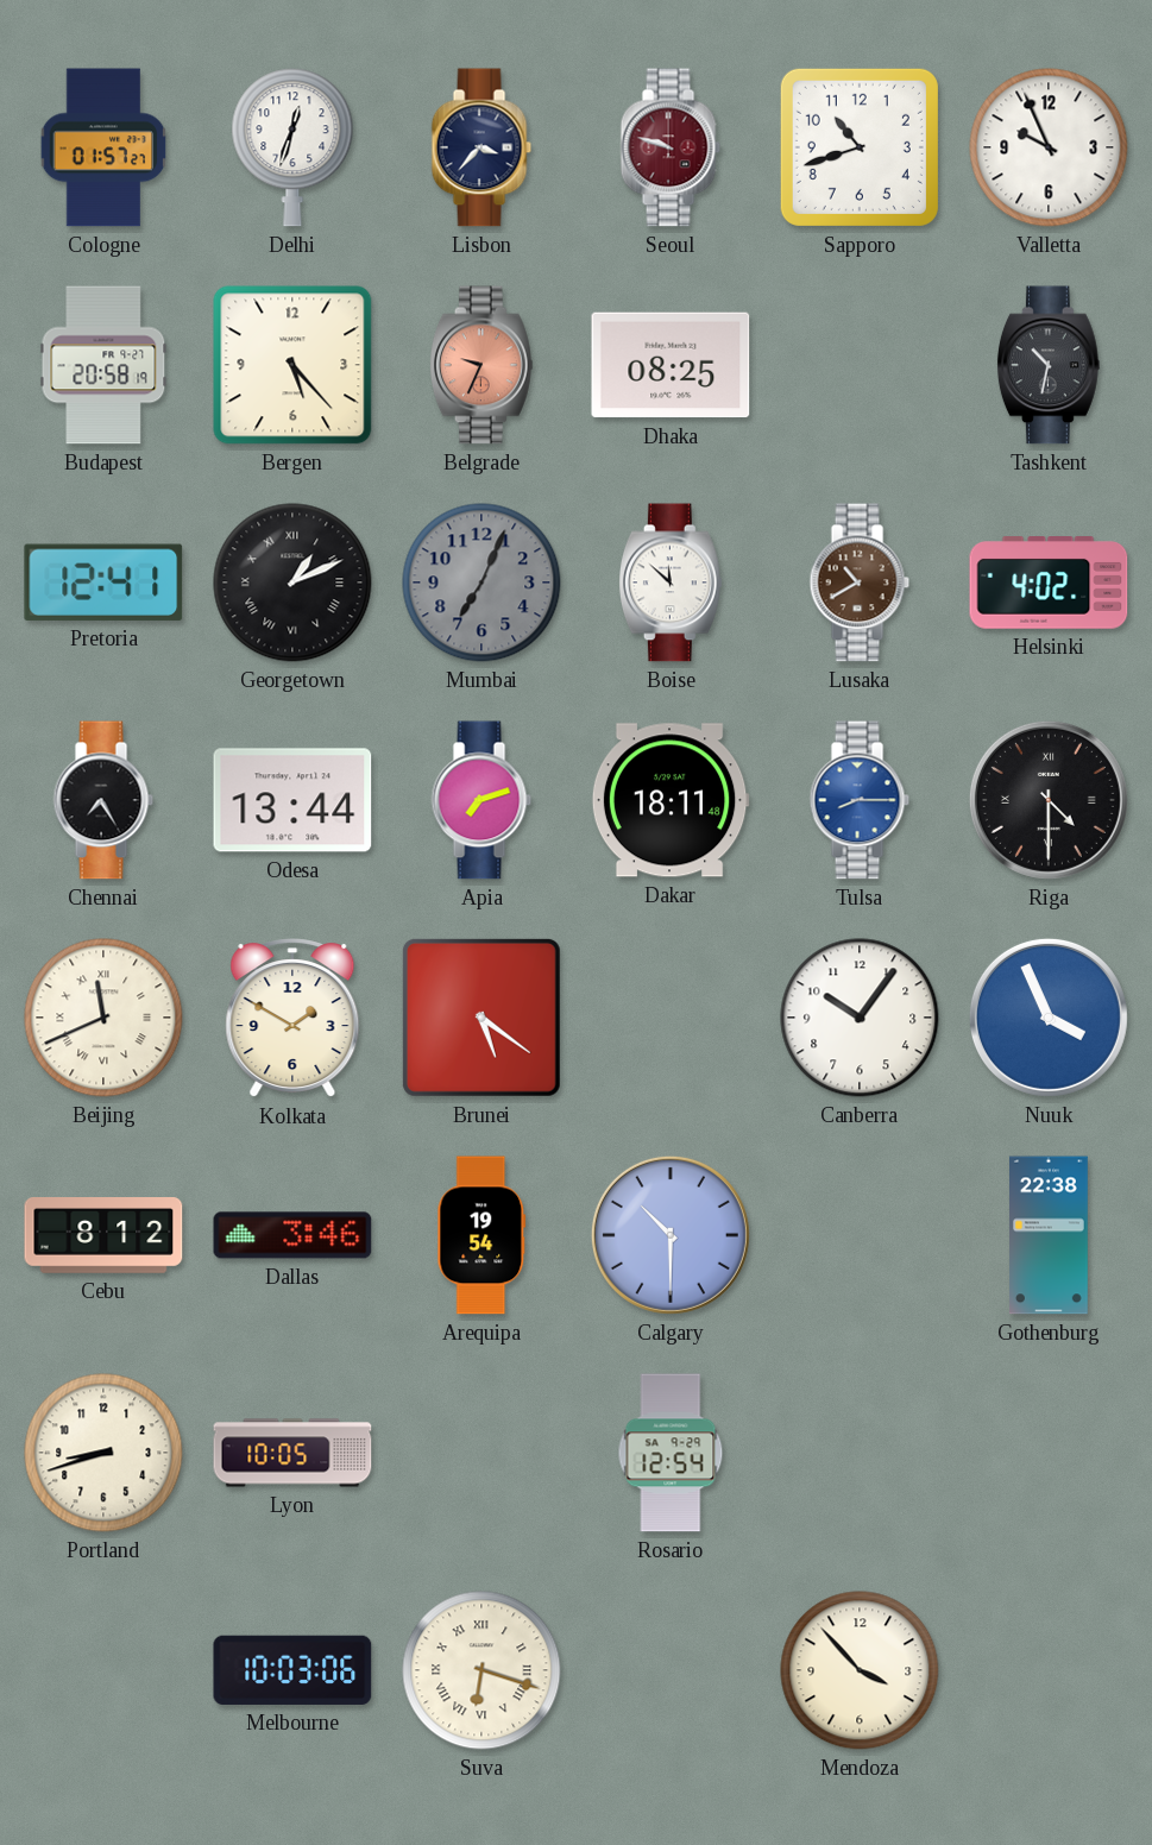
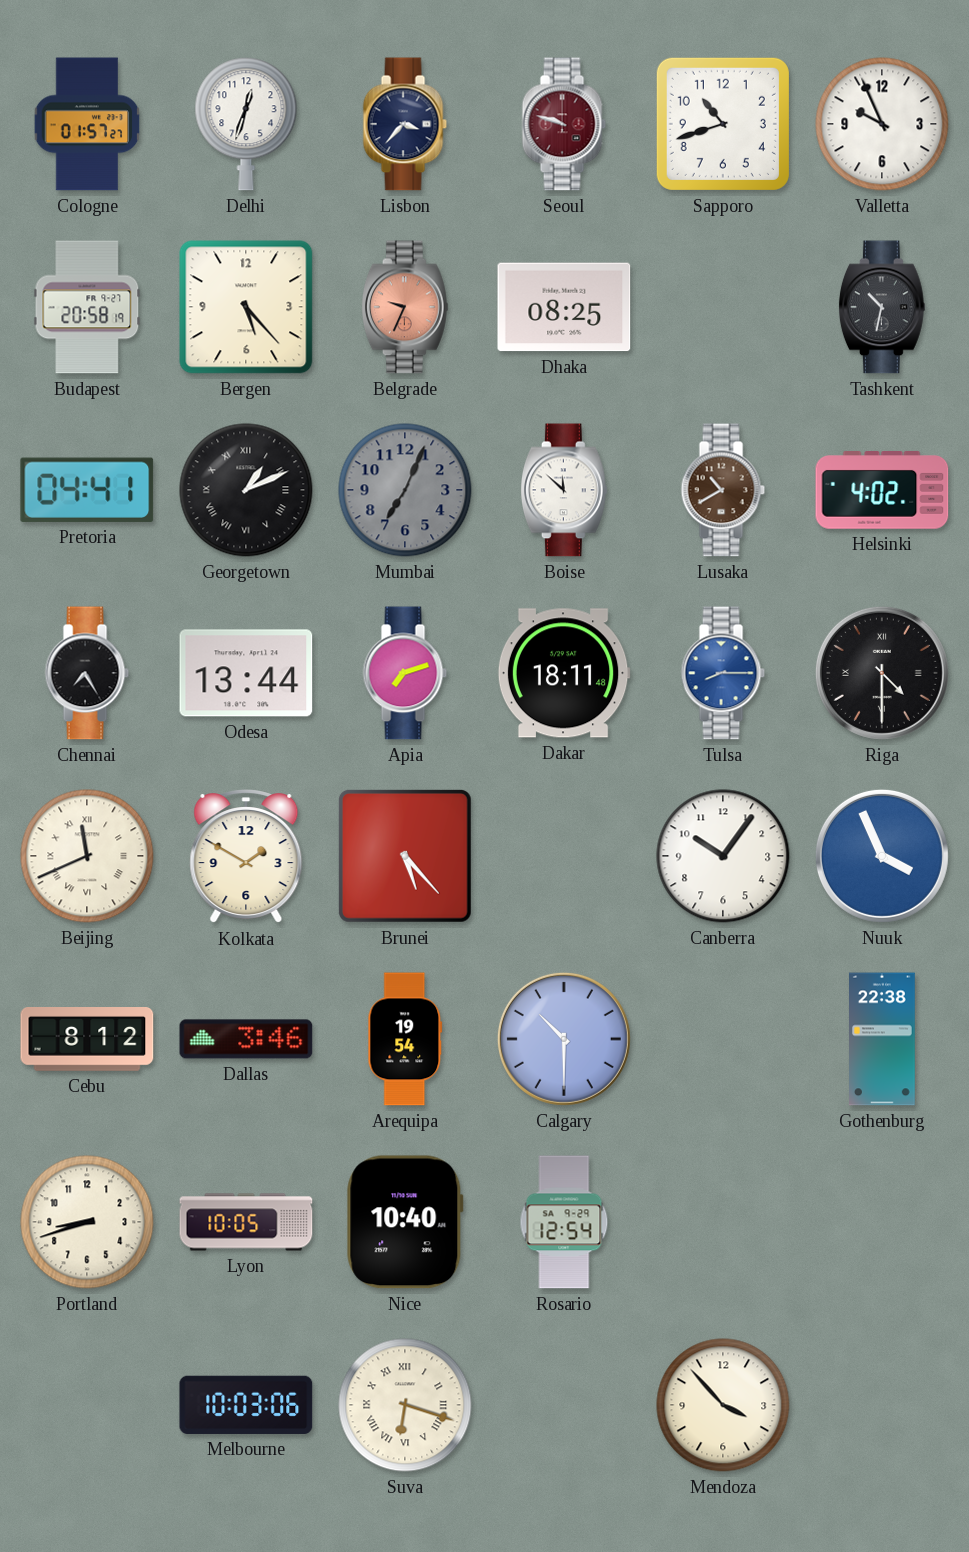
Pretoria: 12:41 -> 04:41
Brunei: 5:21 -> 5:23
Nice: none -> 10:40
